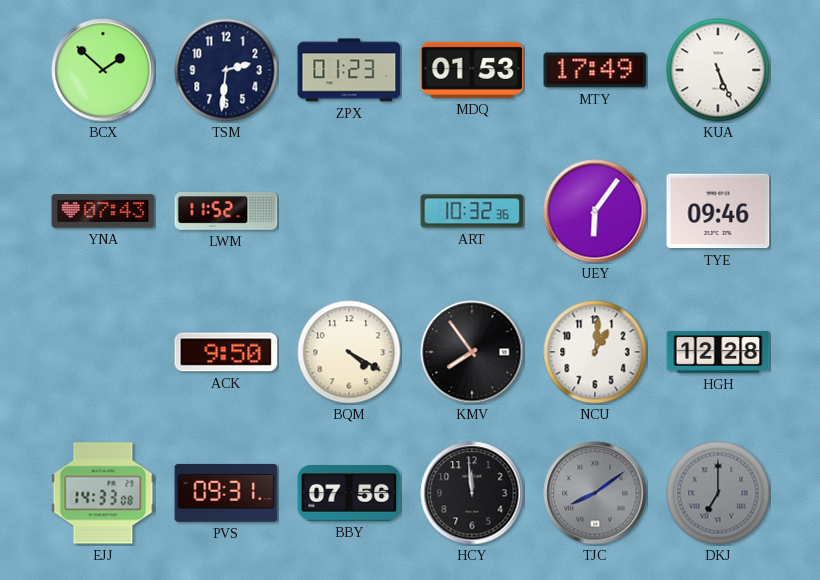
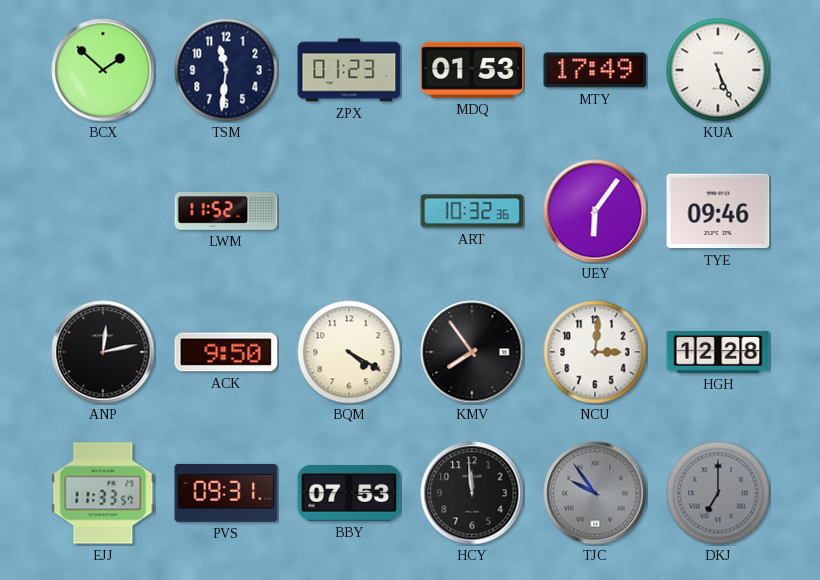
TSM: 2:31 -> 11:31
YNA: 07:43 -> none
ANP: none -> 12:13
NCU: 1:01 -> 3:01
EJJ: 14:33 -> 11:33
BBY: 07:56 -> 07:53
TJC: 8:09 -> 9:54
